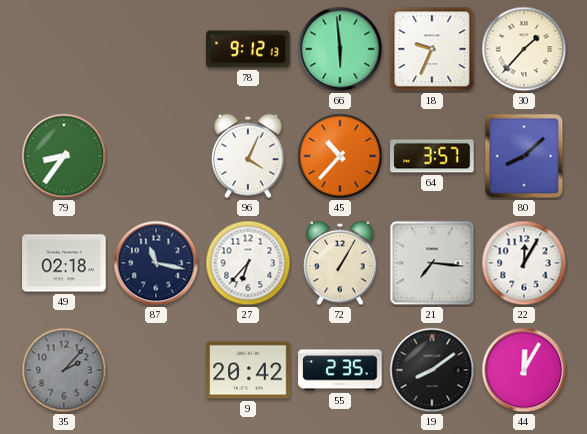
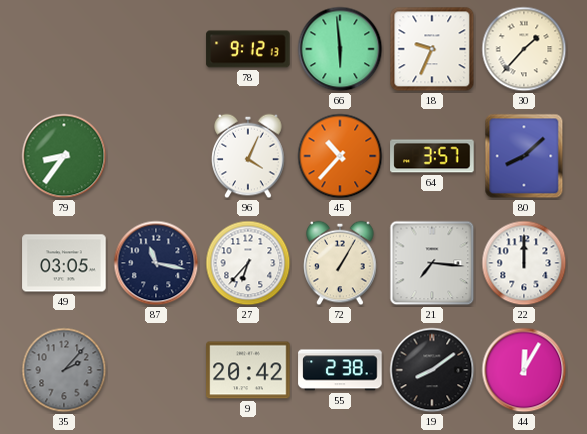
49: 02:18 -> 03:05
22: 12:05 -> 12:00
55: 2:35 -> 2:38
